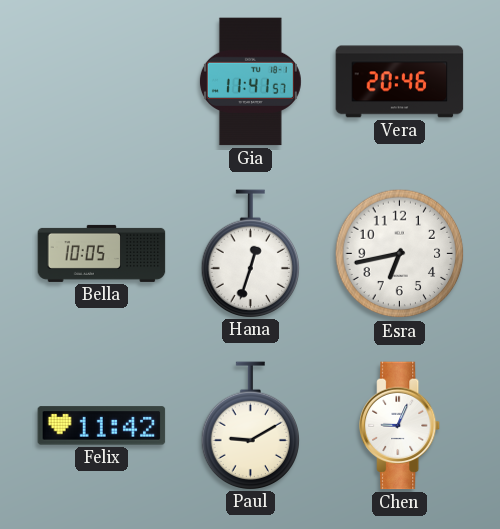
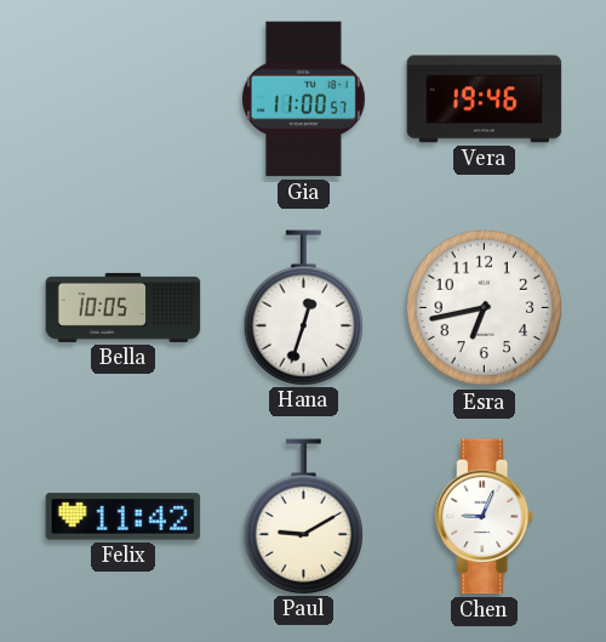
Gia: 11:41 -> 11:00
Vera: 20:46 -> 19:46
